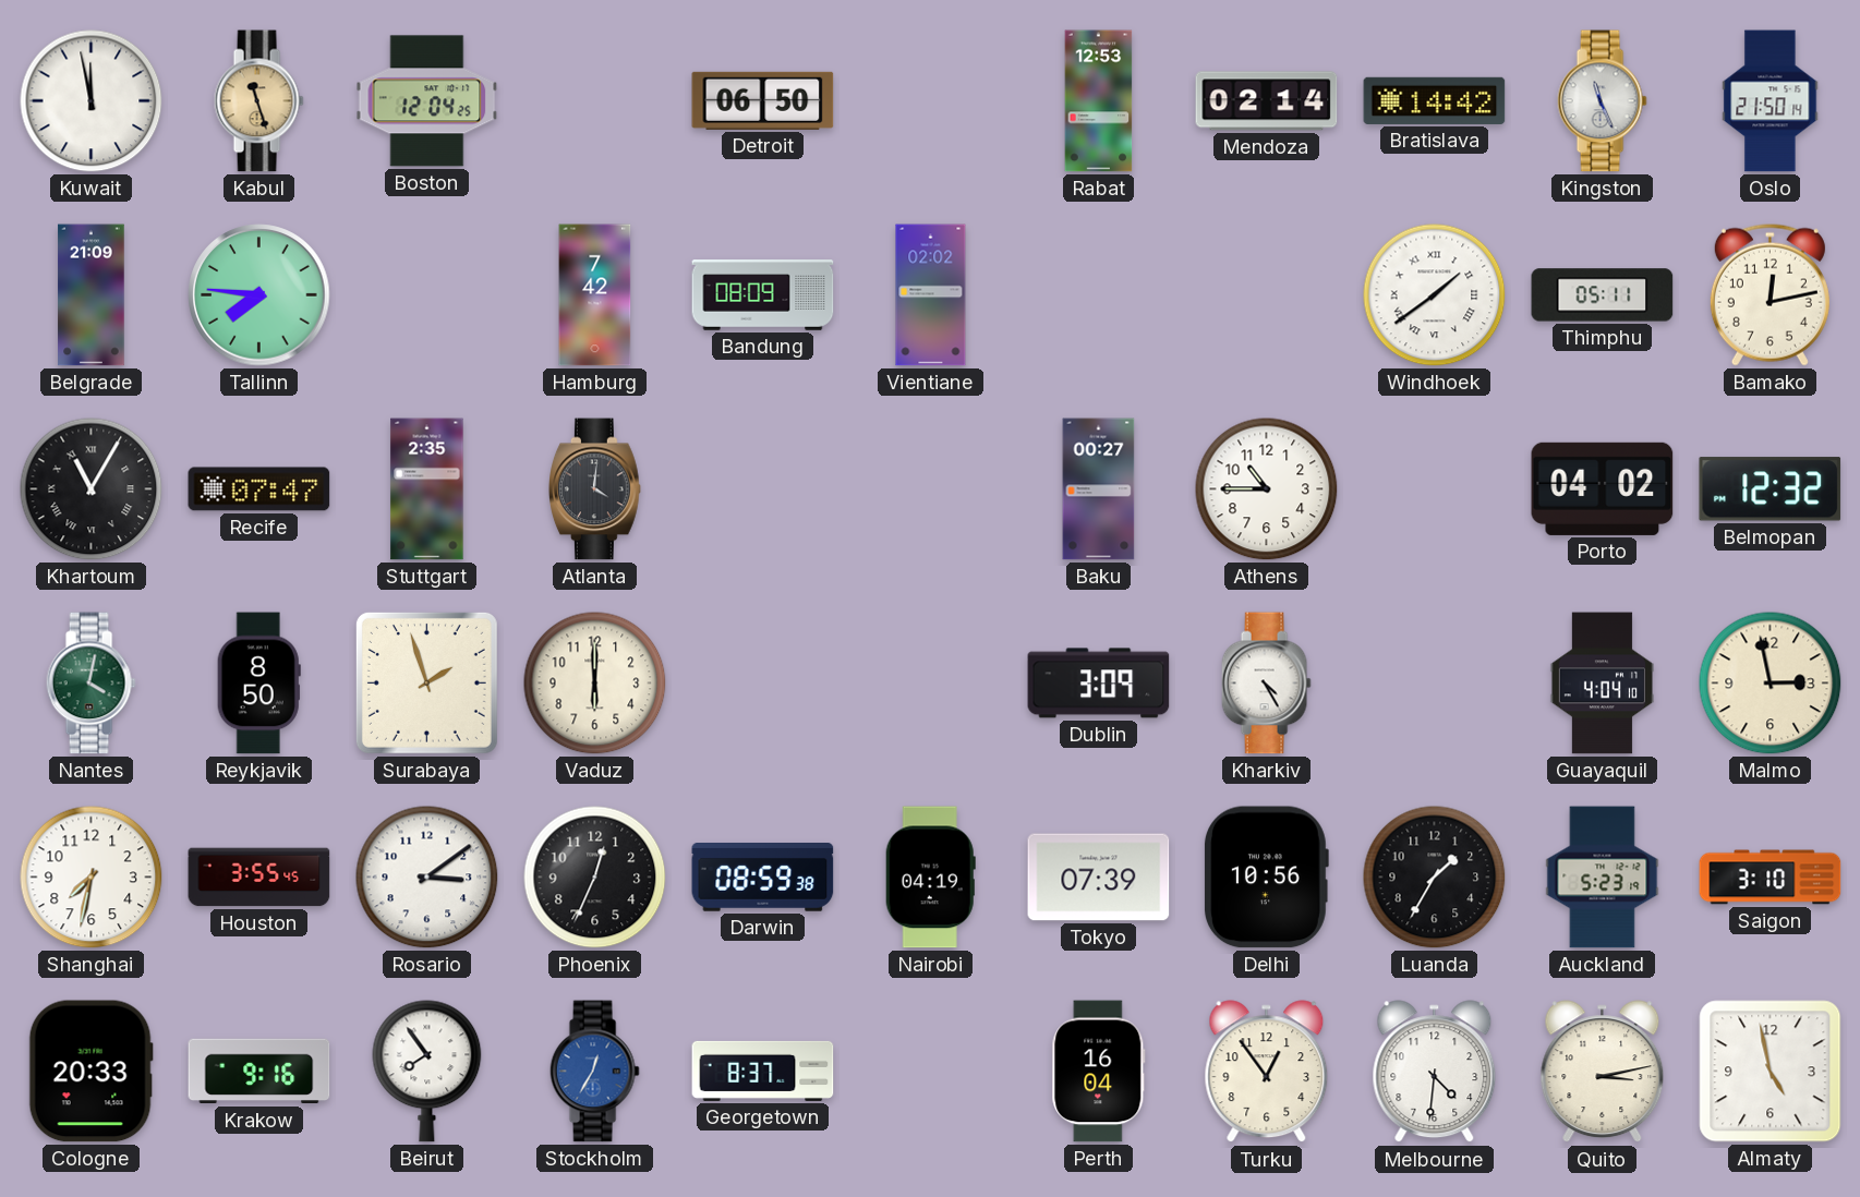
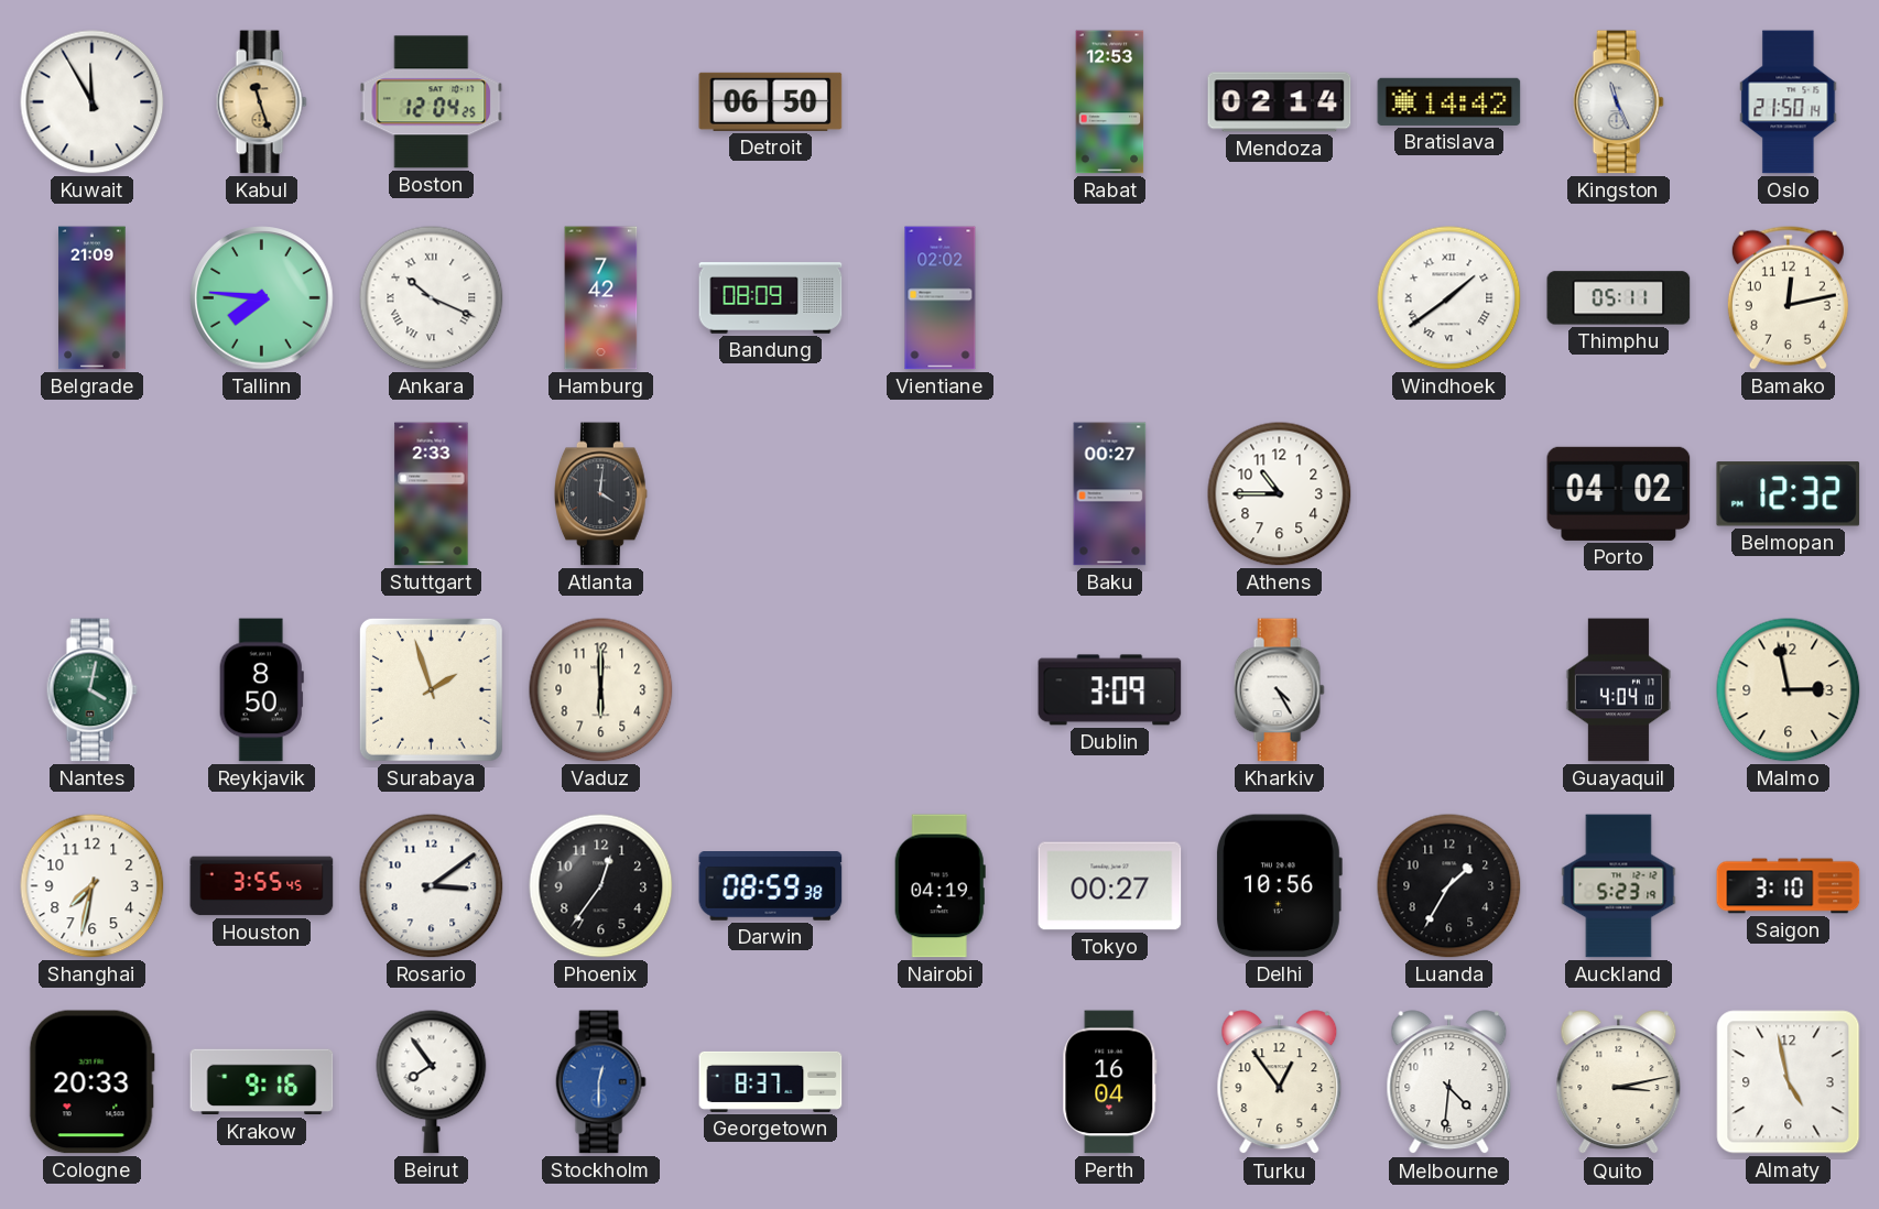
Kuwait: 11:58 -> 11:55
Ankara: none -> 10:19
Khartoum: 11:05 -> none
Recife: 07:47 -> none
Stuttgart: 2:35 -> 2:33
Phoenix: 12:34 -> 12:36
Tokyo: 07:39 -> 00:27
Stockholm: 12:35 -> 12:30
